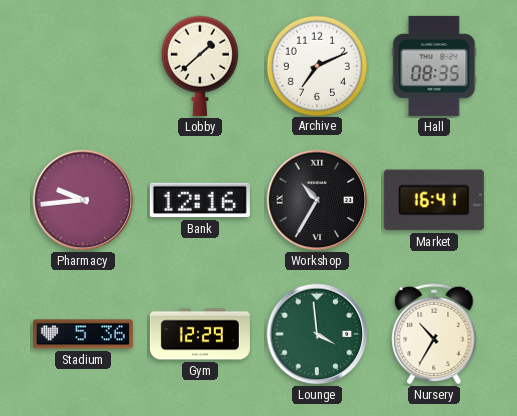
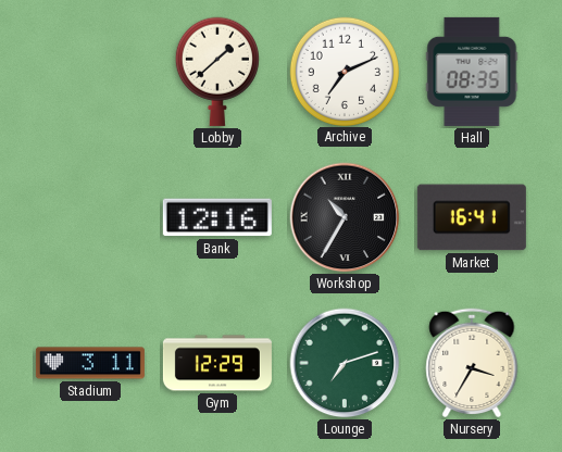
Pharmacy: 9:44 -> none
Stadium: 5:36 -> 3:11
Lounge: 3:59 -> 7:12
Nursery: 10:35 -> 3:35
